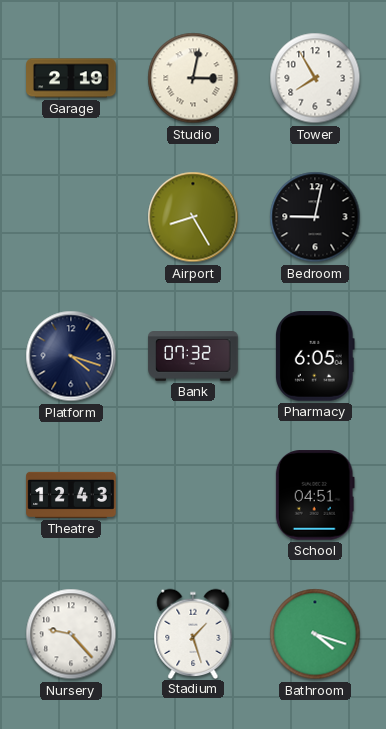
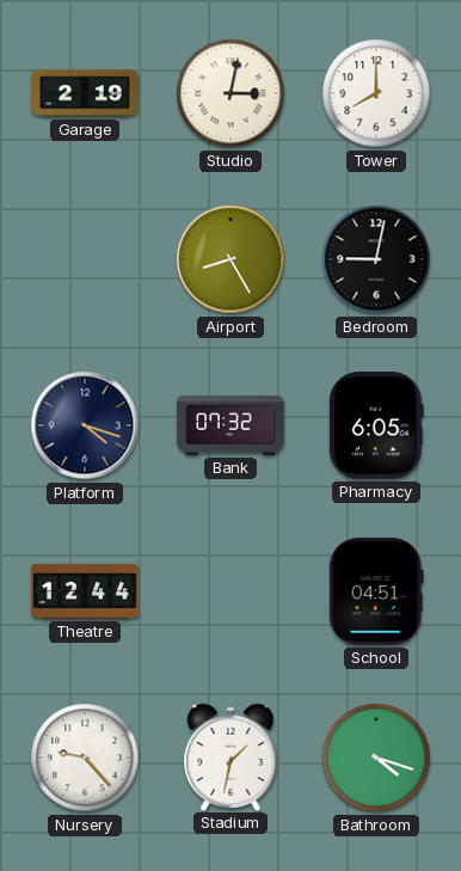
Tower: 7:55 -> 8:00
Theatre: 12:43 -> 12:44
Stadium: 1:27 -> 1:32
